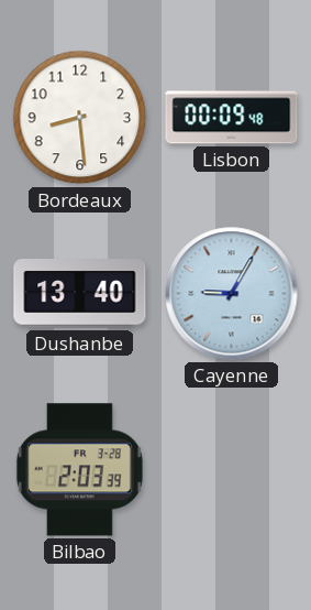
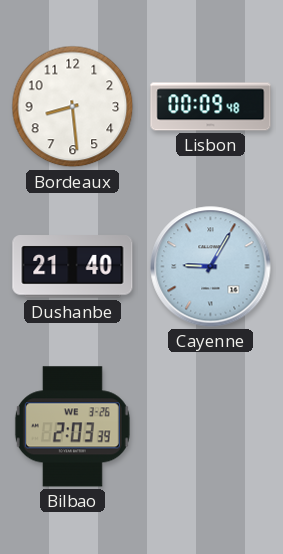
Dushanbe: 13:40 -> 21:40
Bilbao date: FR 3-28 -> WE 3-26
